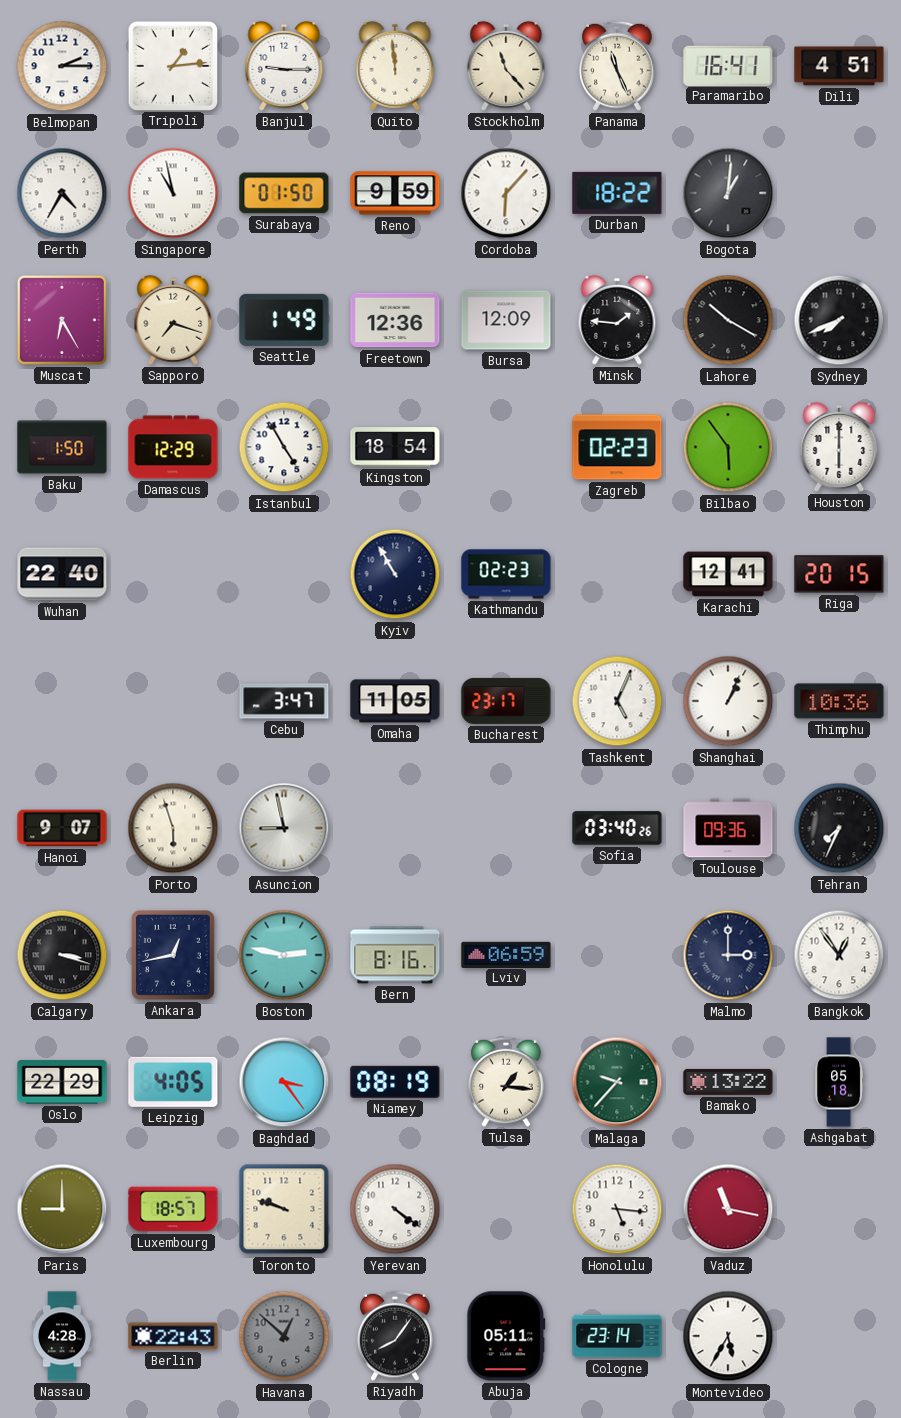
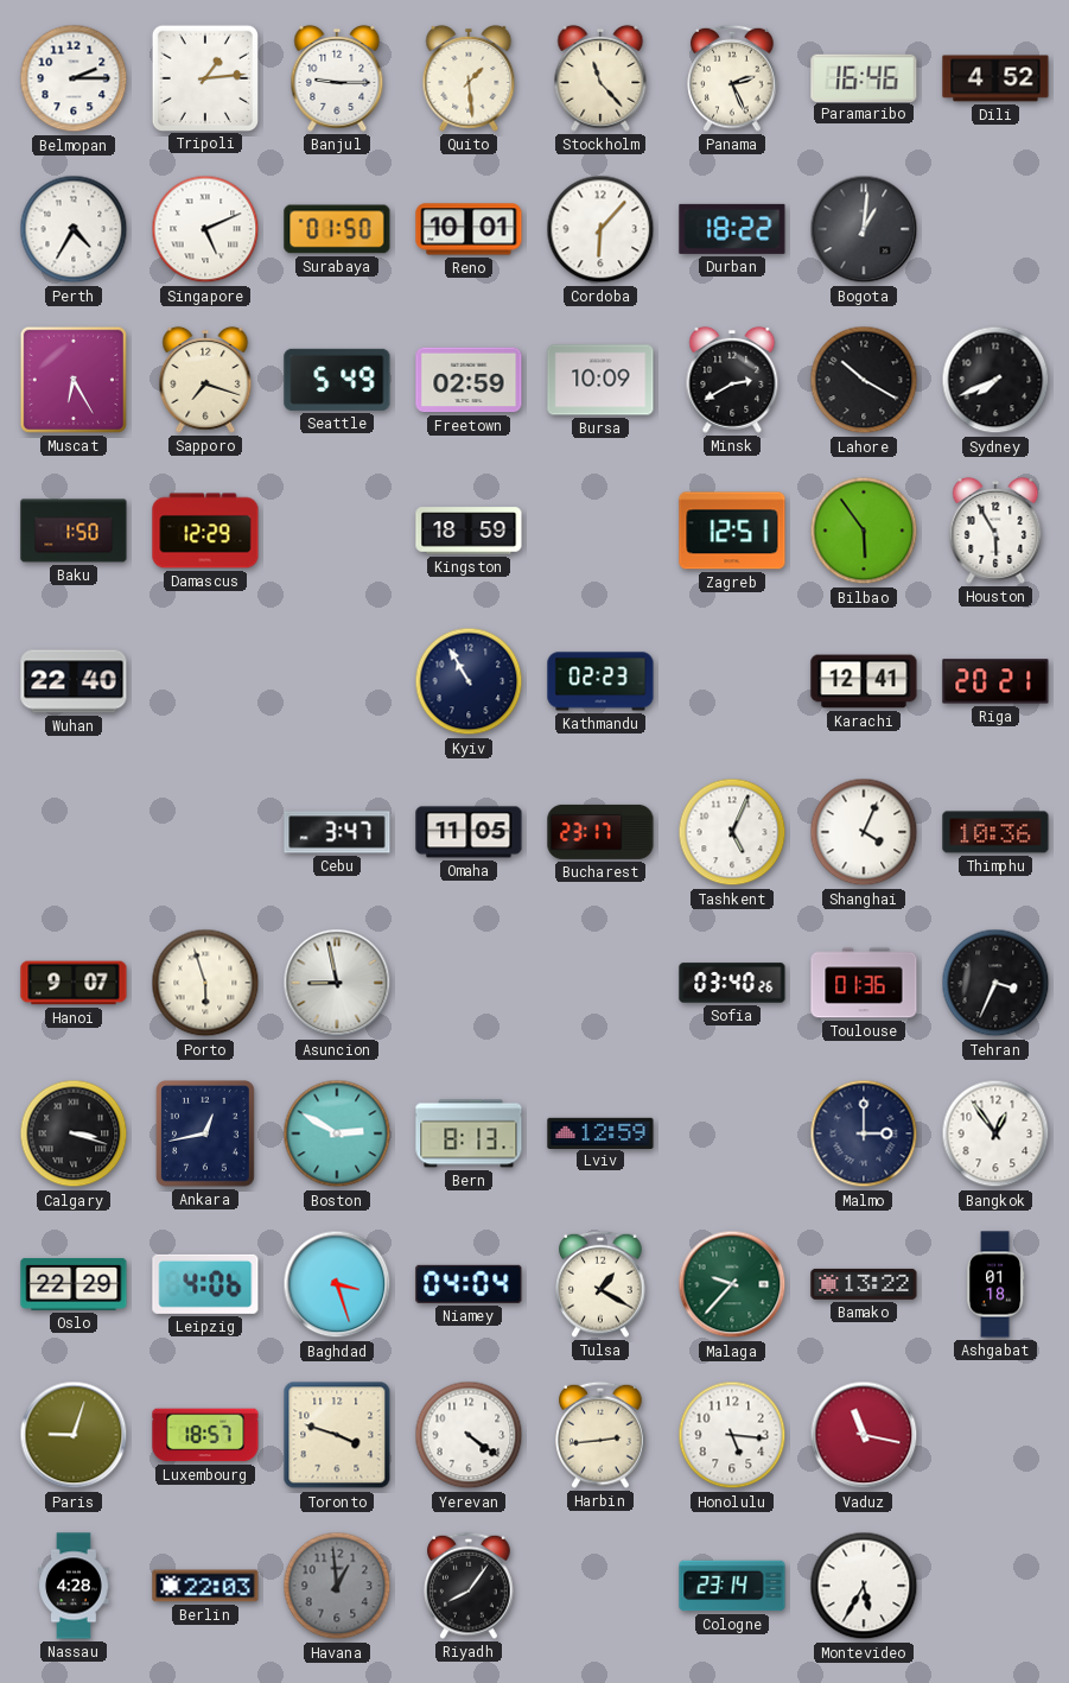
Quito: 11:59 -> 1:29
Panama: 11:26 -> 2:26
Paramaribo: 16:41 -> 16:46
Dili: 4:51 -> 4:52
Singapore: 10:58 -> 5:11
Reno: 9:59 -> 10:01
Seattle: 1:49 -> 5:49
Freetown: 12:36 -> 02:59
Bursa: 12:09 -> 10:09
Minsk: 1:46 -> 2:40
Istanbul: 4:55 -> none
Kingston: 18:54 -> 18:59
Zagreb: 02:23 -> 12:51
Houston: 6:00 -> 5:55
Riga: 20:15 -> 20:21
Shanghai: 1:04 -> 4:04
Toulouse: 09:36 -> 01:36
Tehran: 7:34 -> 3:34
Boston: 2:47 -> 2:50
Bern: 8:16 -> 8:13
Lviv: 06:59 -> 12:59
Leipzig: 4:05 -> 4:06
Baghdad: 3:24 -> 3:27
Niamey: 08:19 -> 04:04
Tulsa: 1:16 -> 1:20
Ashgabat: 05:18 -> 01:18
Paris: 9:00 -> 9:03
Toronto: 9:48 -> 3:48
Harbin: none -> 2:44
Berlin: 22:43 -> 22:03
Havana: 12:52 -> 12:59
Abuja: 05:11 -> none
